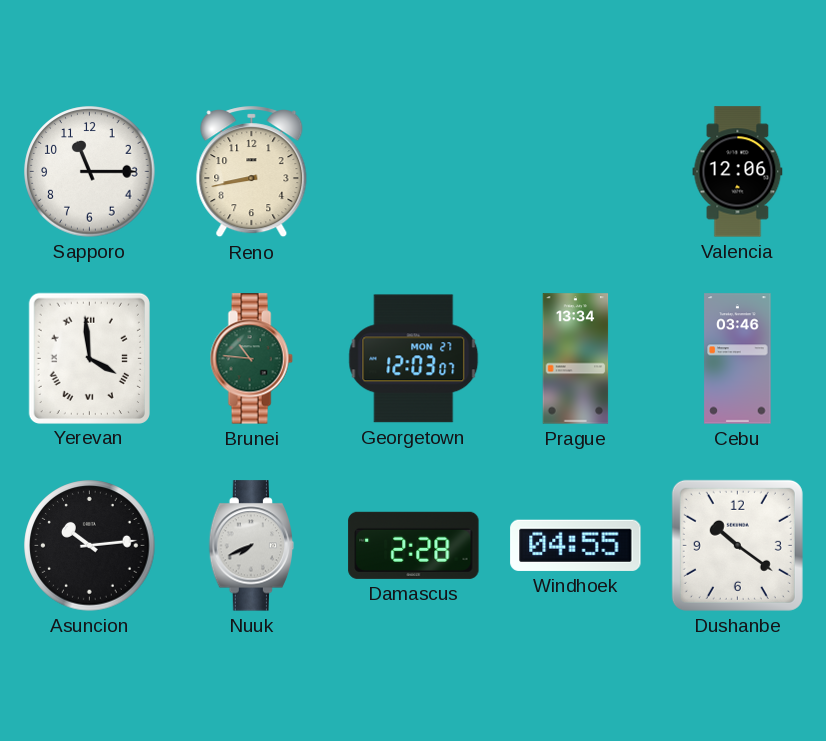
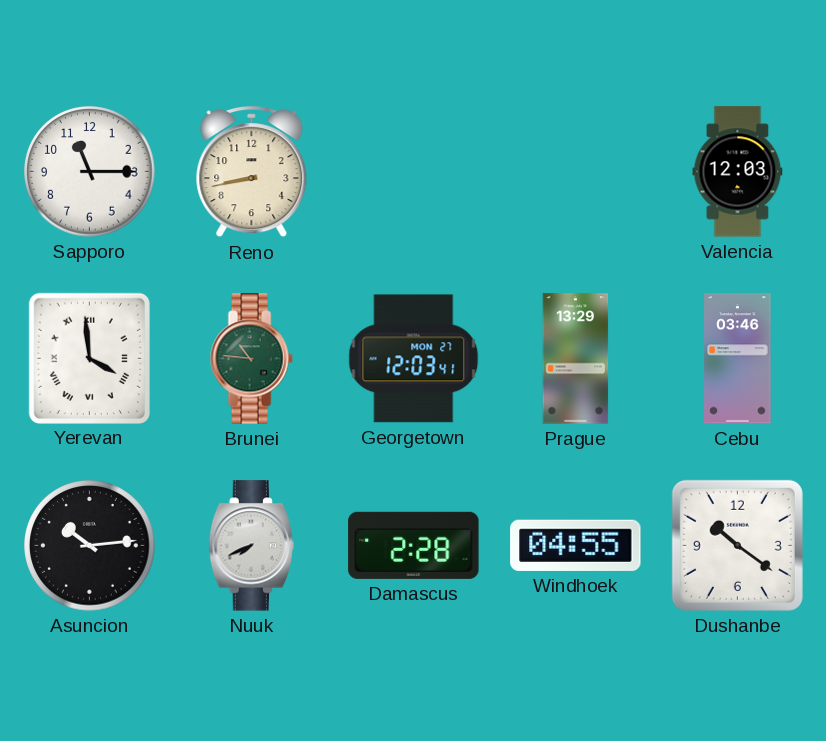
Valencia: 12:06 -> 12:03
Georgetown: 12:03:07 -> 12:03:41
Prague: 13:34 -> 13:29
